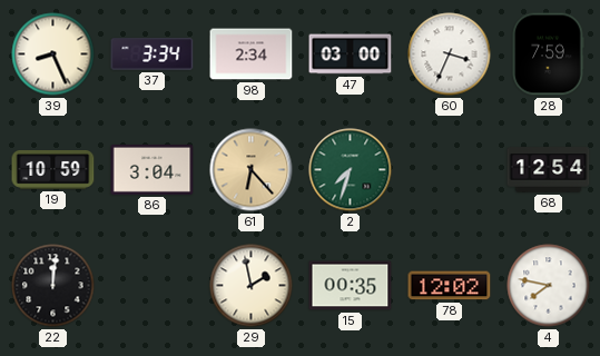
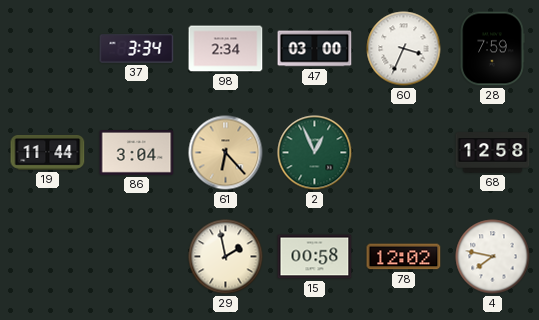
39: 8:26 -> none
19: 10:59 -> 11:44
2: 7:33 -> 12:56
68: 12:54 -> 12:58
22: 12:01 -> none
15: 00:35 -> 00:58
